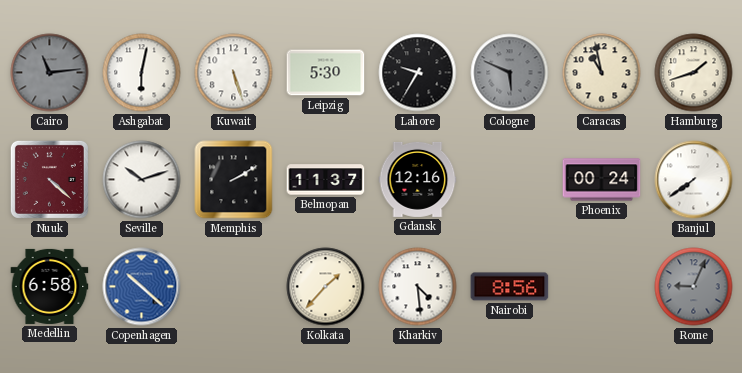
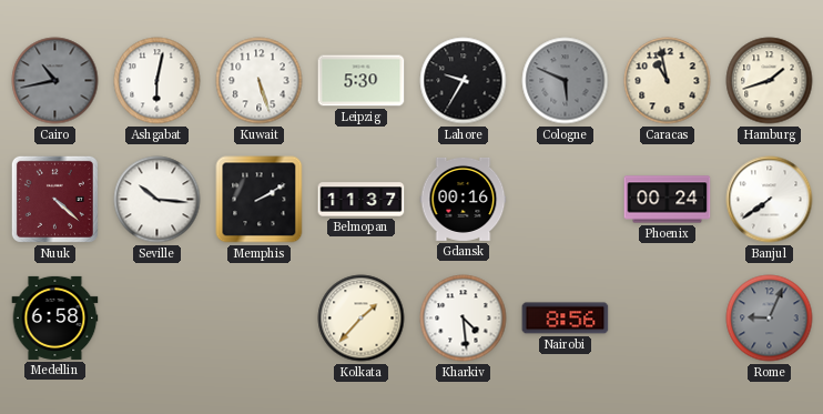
Cairo: 11:14 -> 10:43
Seville: 10:12 -> 10:16
Gdansk: 12:16 -> 00:16
Copenhagen: 10:22 -> none
